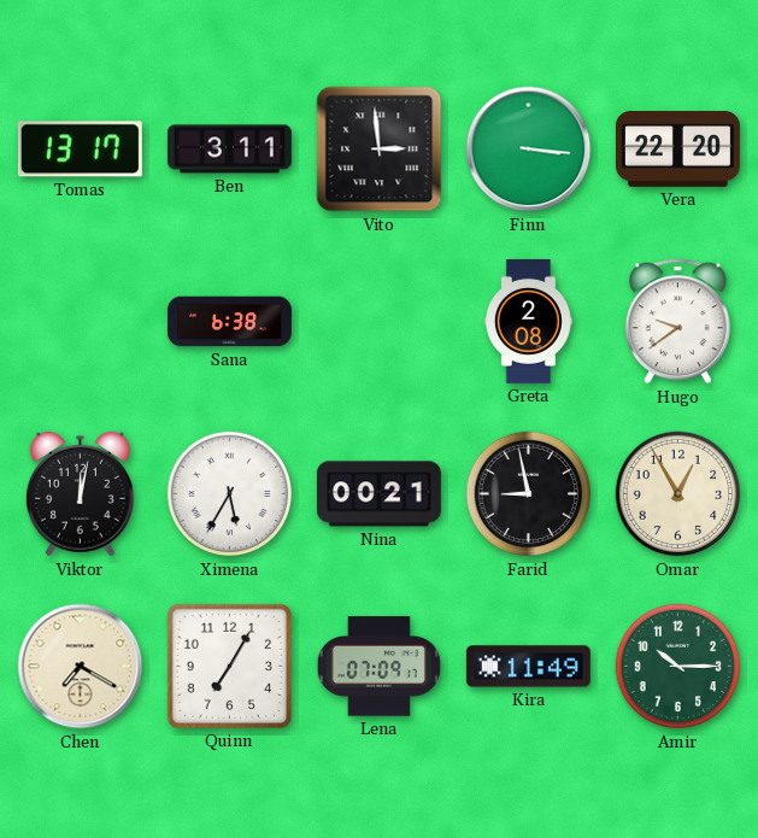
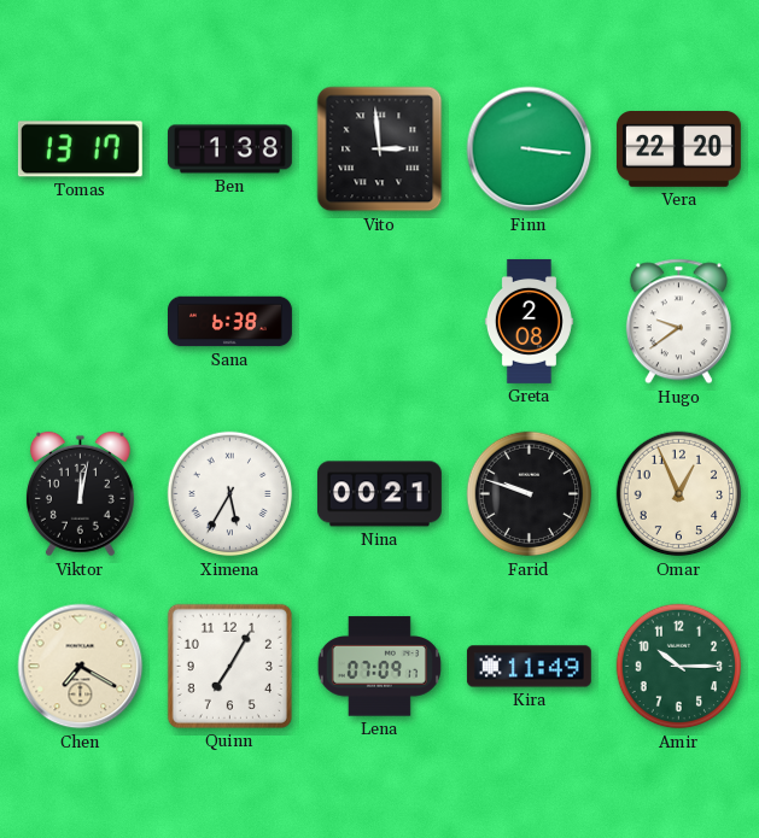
Ben: 3:11 -> 1:38
Farid: 8:58 -> 9:48
Omar: 12:55 -> 12:56
